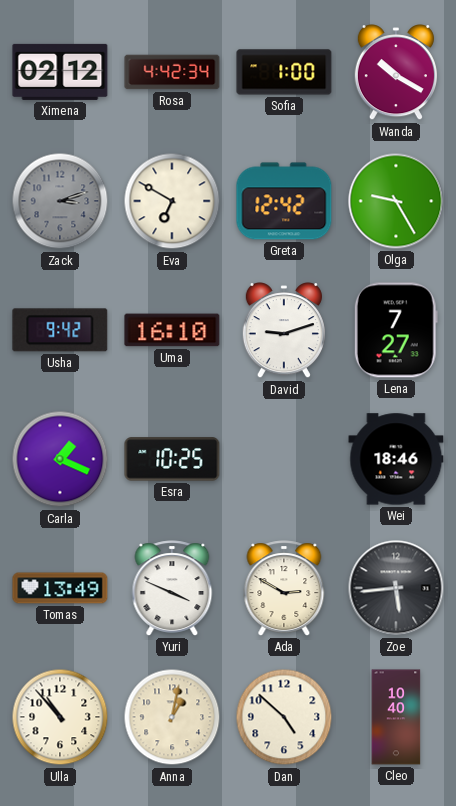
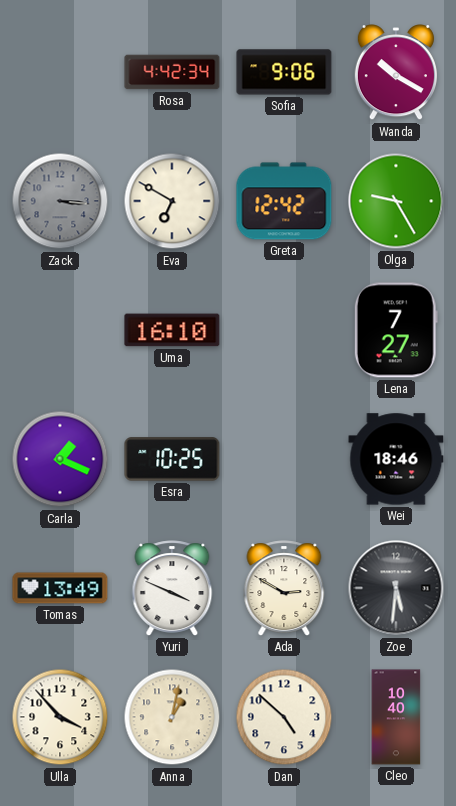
Ximena: 02:12 -> none
Sofia: 1:00 -> 9:06
Zack: 3:12 -> 3:16
Usha: 9:42 -> none
David: 9:12 -> none
Zoe: 5:44 -> 5:31
Ulla: 10:53 -> 3:53
